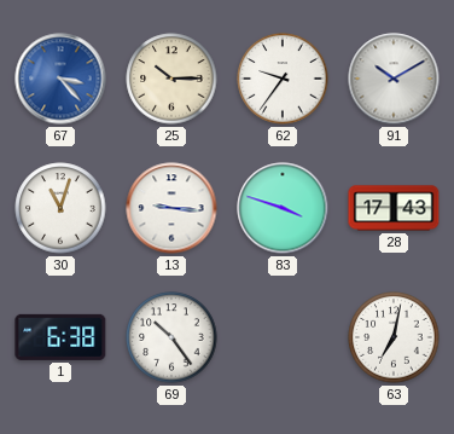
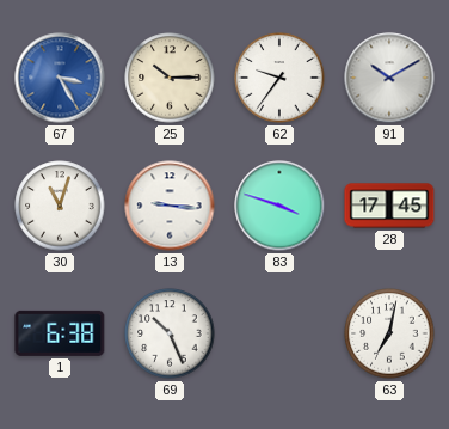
67: 3:23 -> 3:25
28: 17:43 -> 17:45
69: 10:24 -> 10:26
